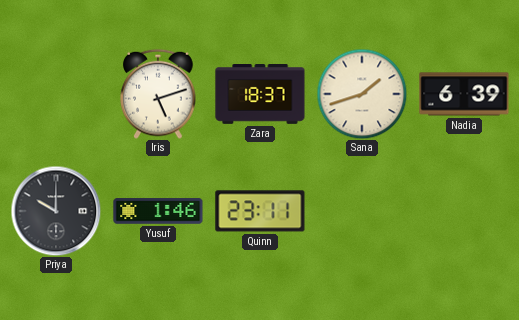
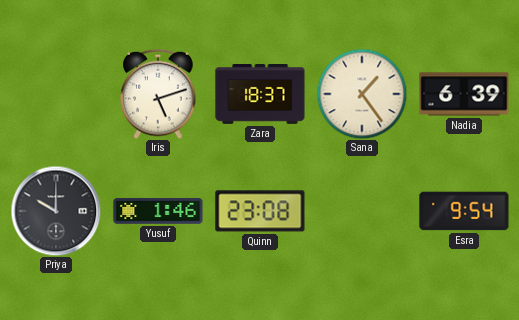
Sana: 1:42 -> 1:24
Quinn: 23:11 -> 23:08
Esra: none -> 9:54
